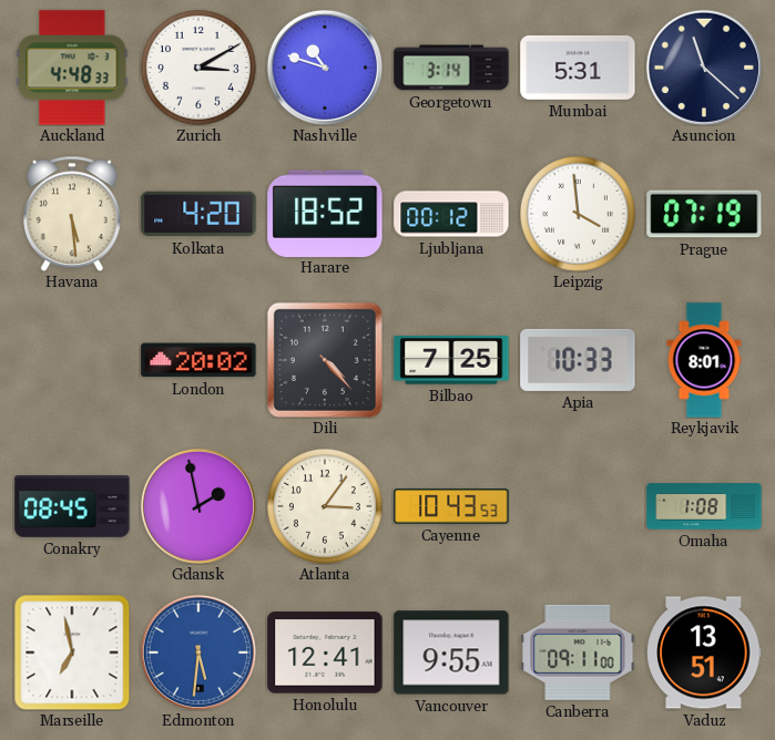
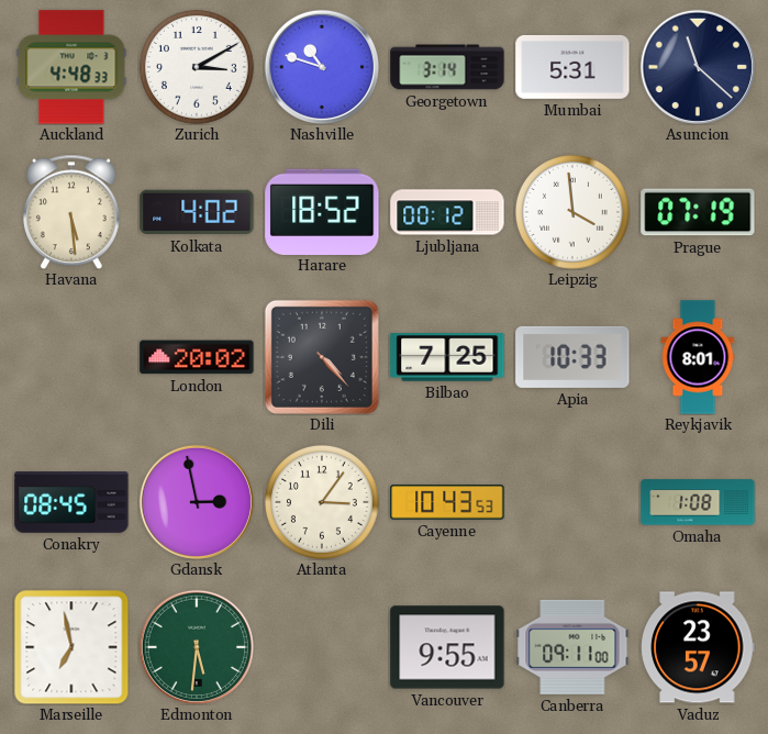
Kolkata: 4:20 -> 4:02
Gdansk: 1:58 -> 2:58
Edmonton dial: blue -> green
Honolulu: 12:41 -> none
Vaduz: 13:51 -> 23:57
